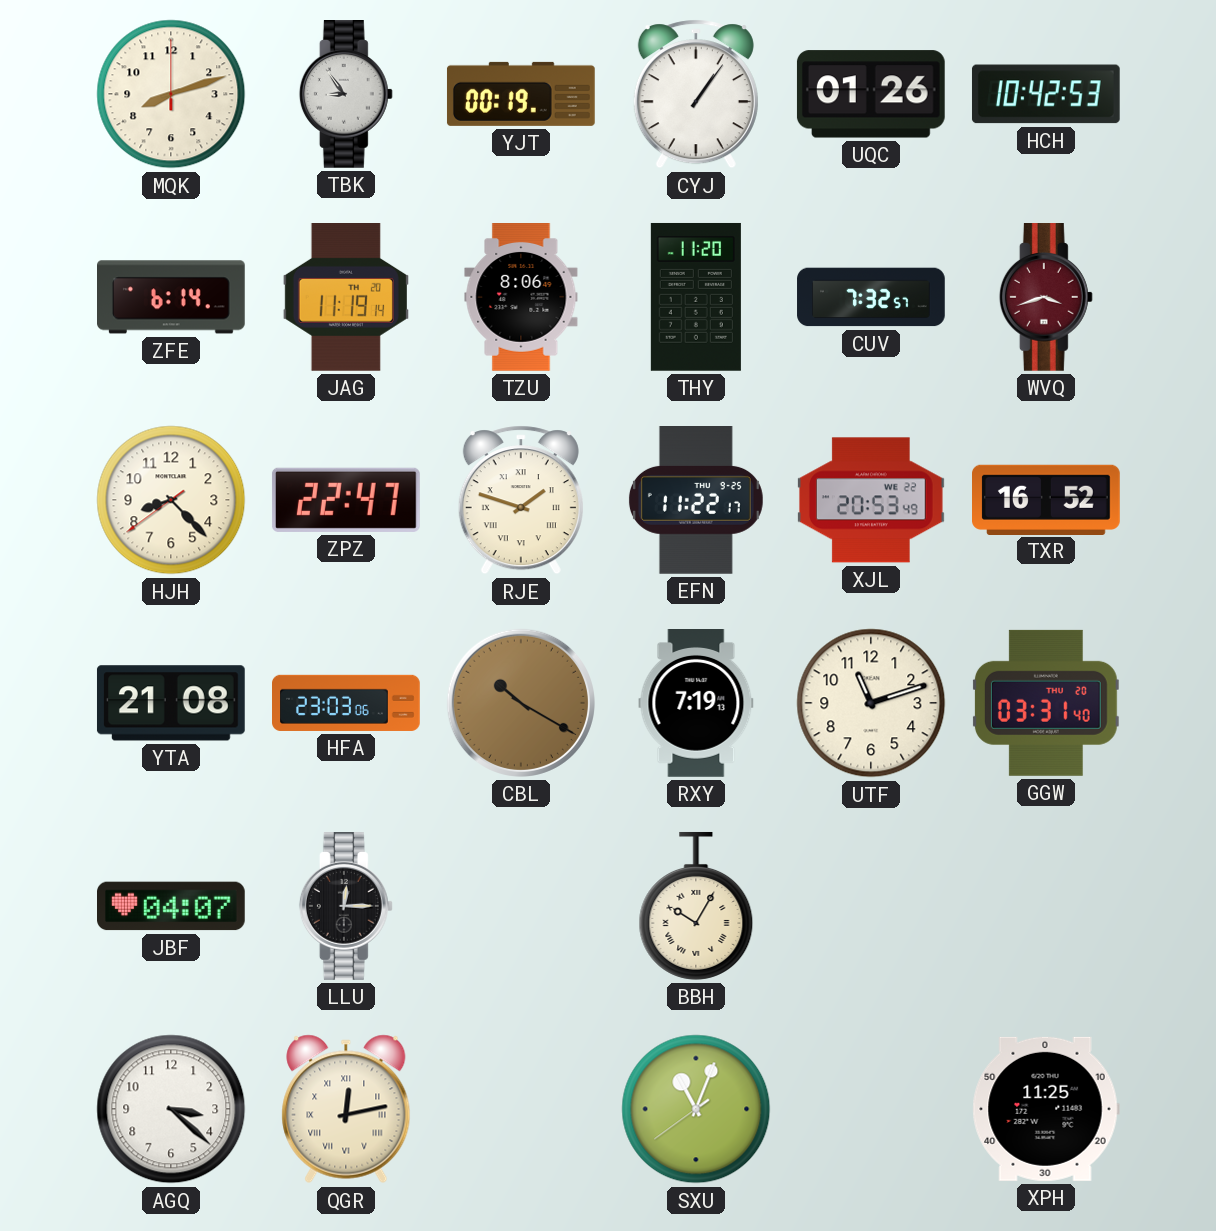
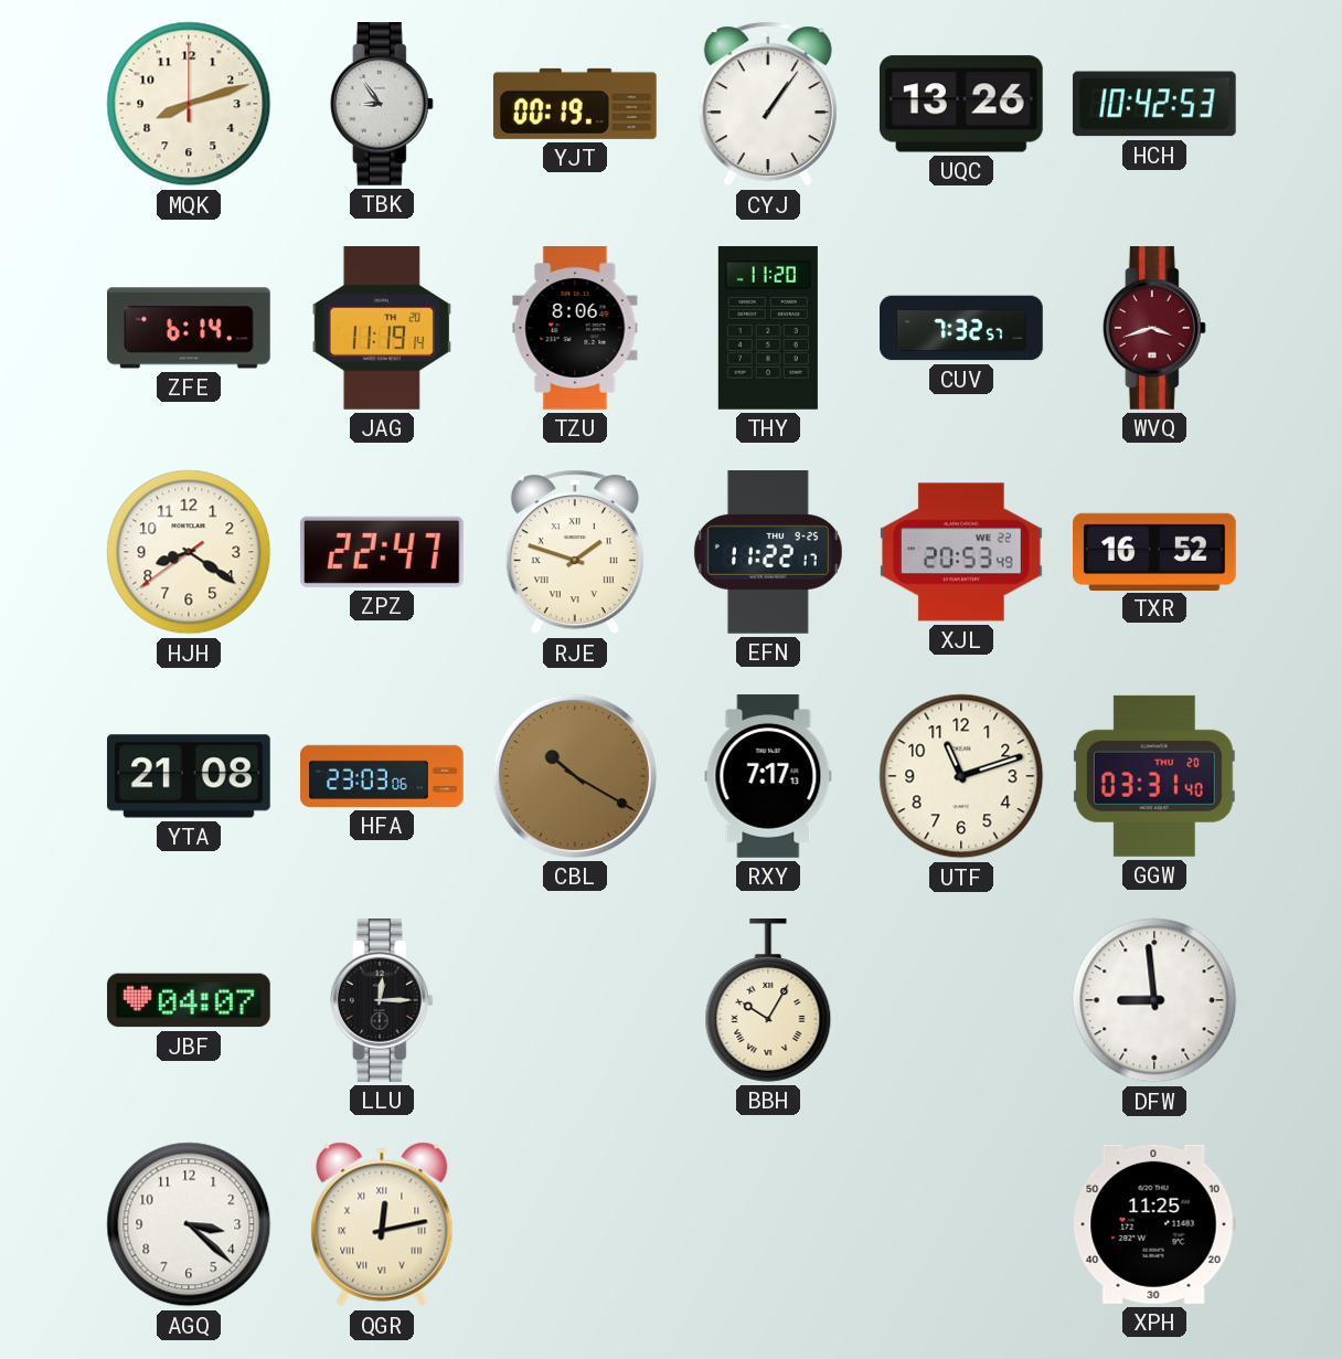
UQC: 01:26 -> 13:26
HJH: 8:22 -> 8:20
RXY: 7:19 -> 7:17
DFW: none -> 8:59
SXU: 11:03 -> none
